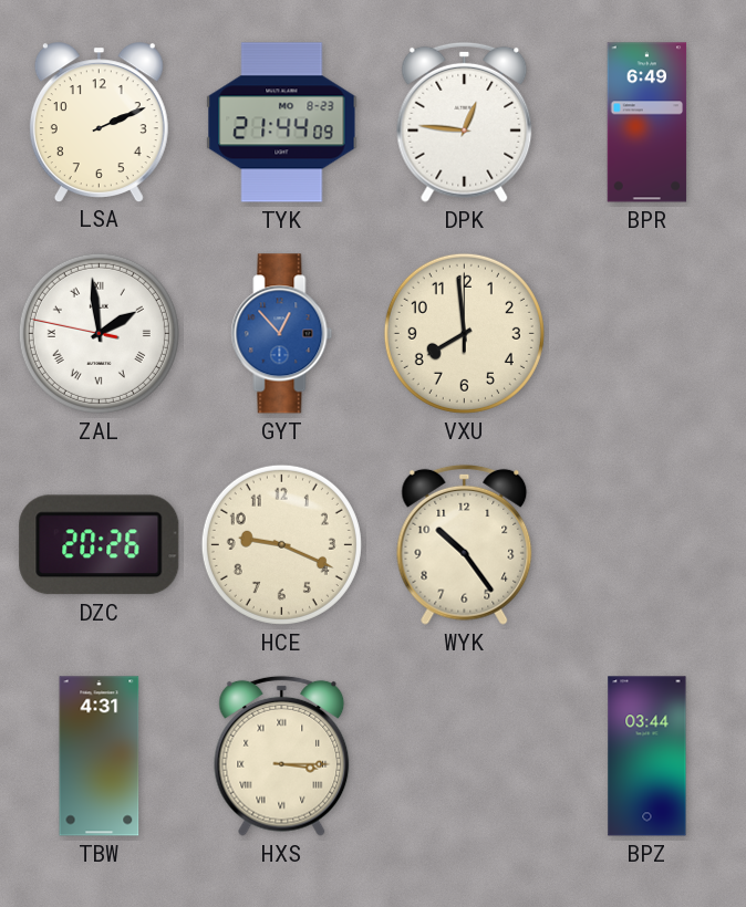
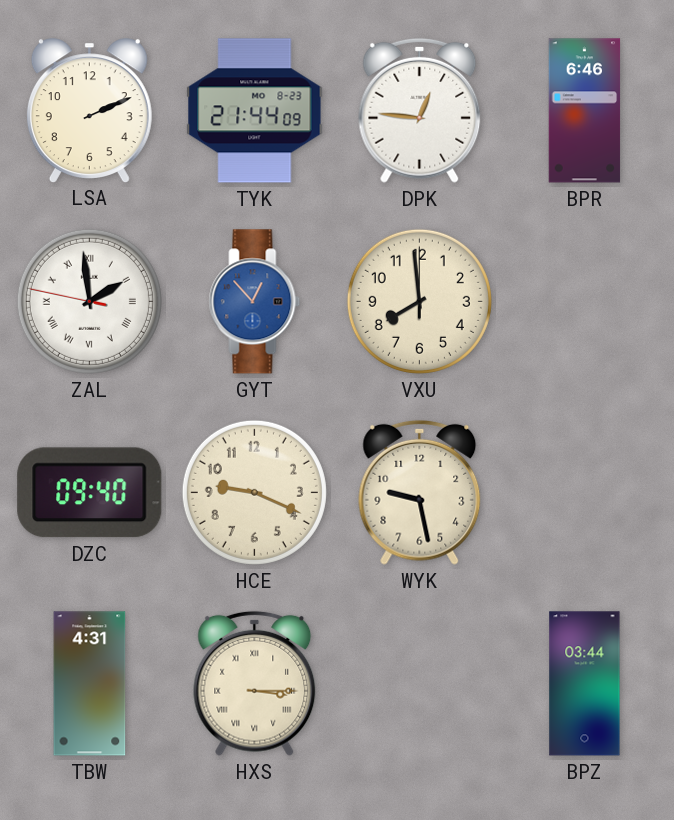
BPR: 6:49 -> 6:46
DZC: 20:26 -> 09:40
WYK: 10:24 -> 9:28
